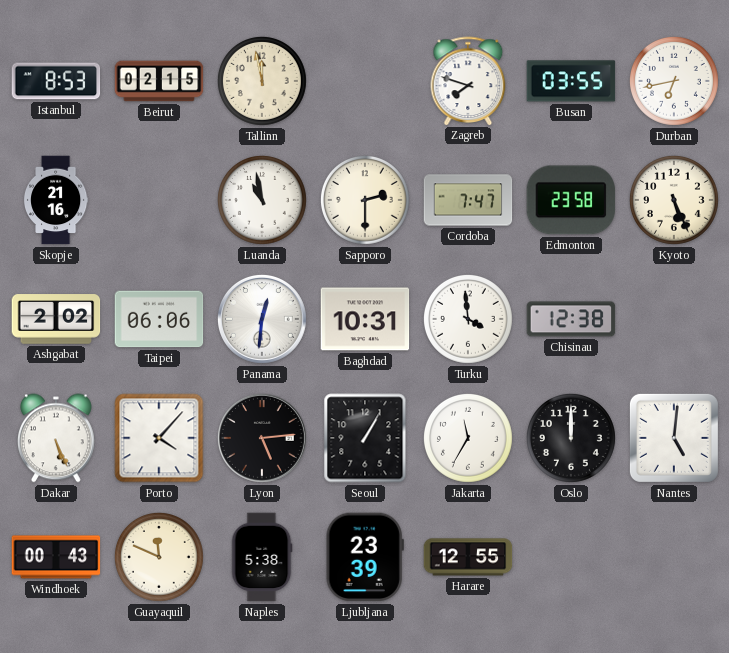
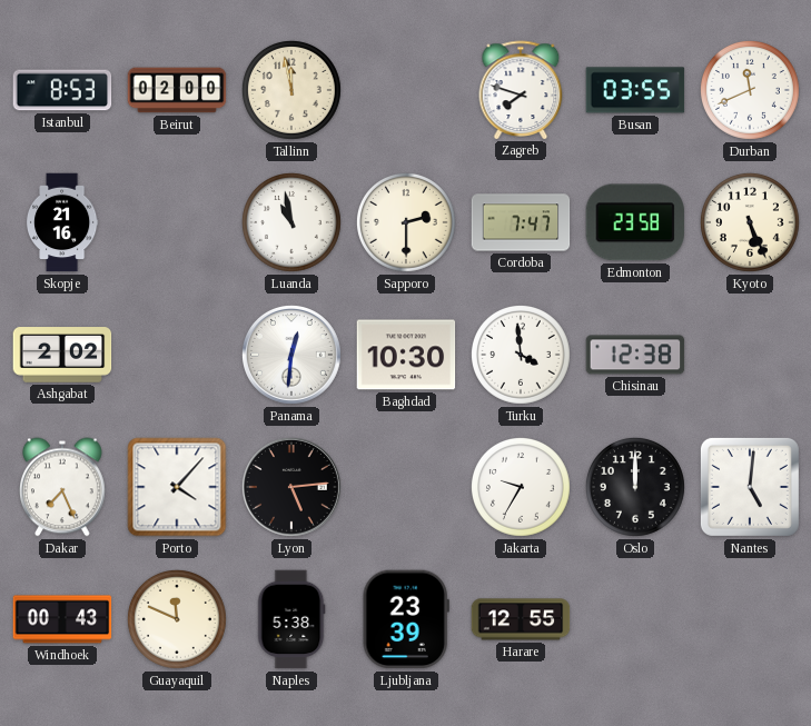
Beirut: 02:15 -> 02:00
Durban: 6:43 -> 11:41
Taipei: 06:06 -> none
Baghdad: 10:31 -> 10:30
Dakar: 5:26 -> 7:26
Seoul: 1:05 -> none
Jakarta: 11:35 -> 9:35
